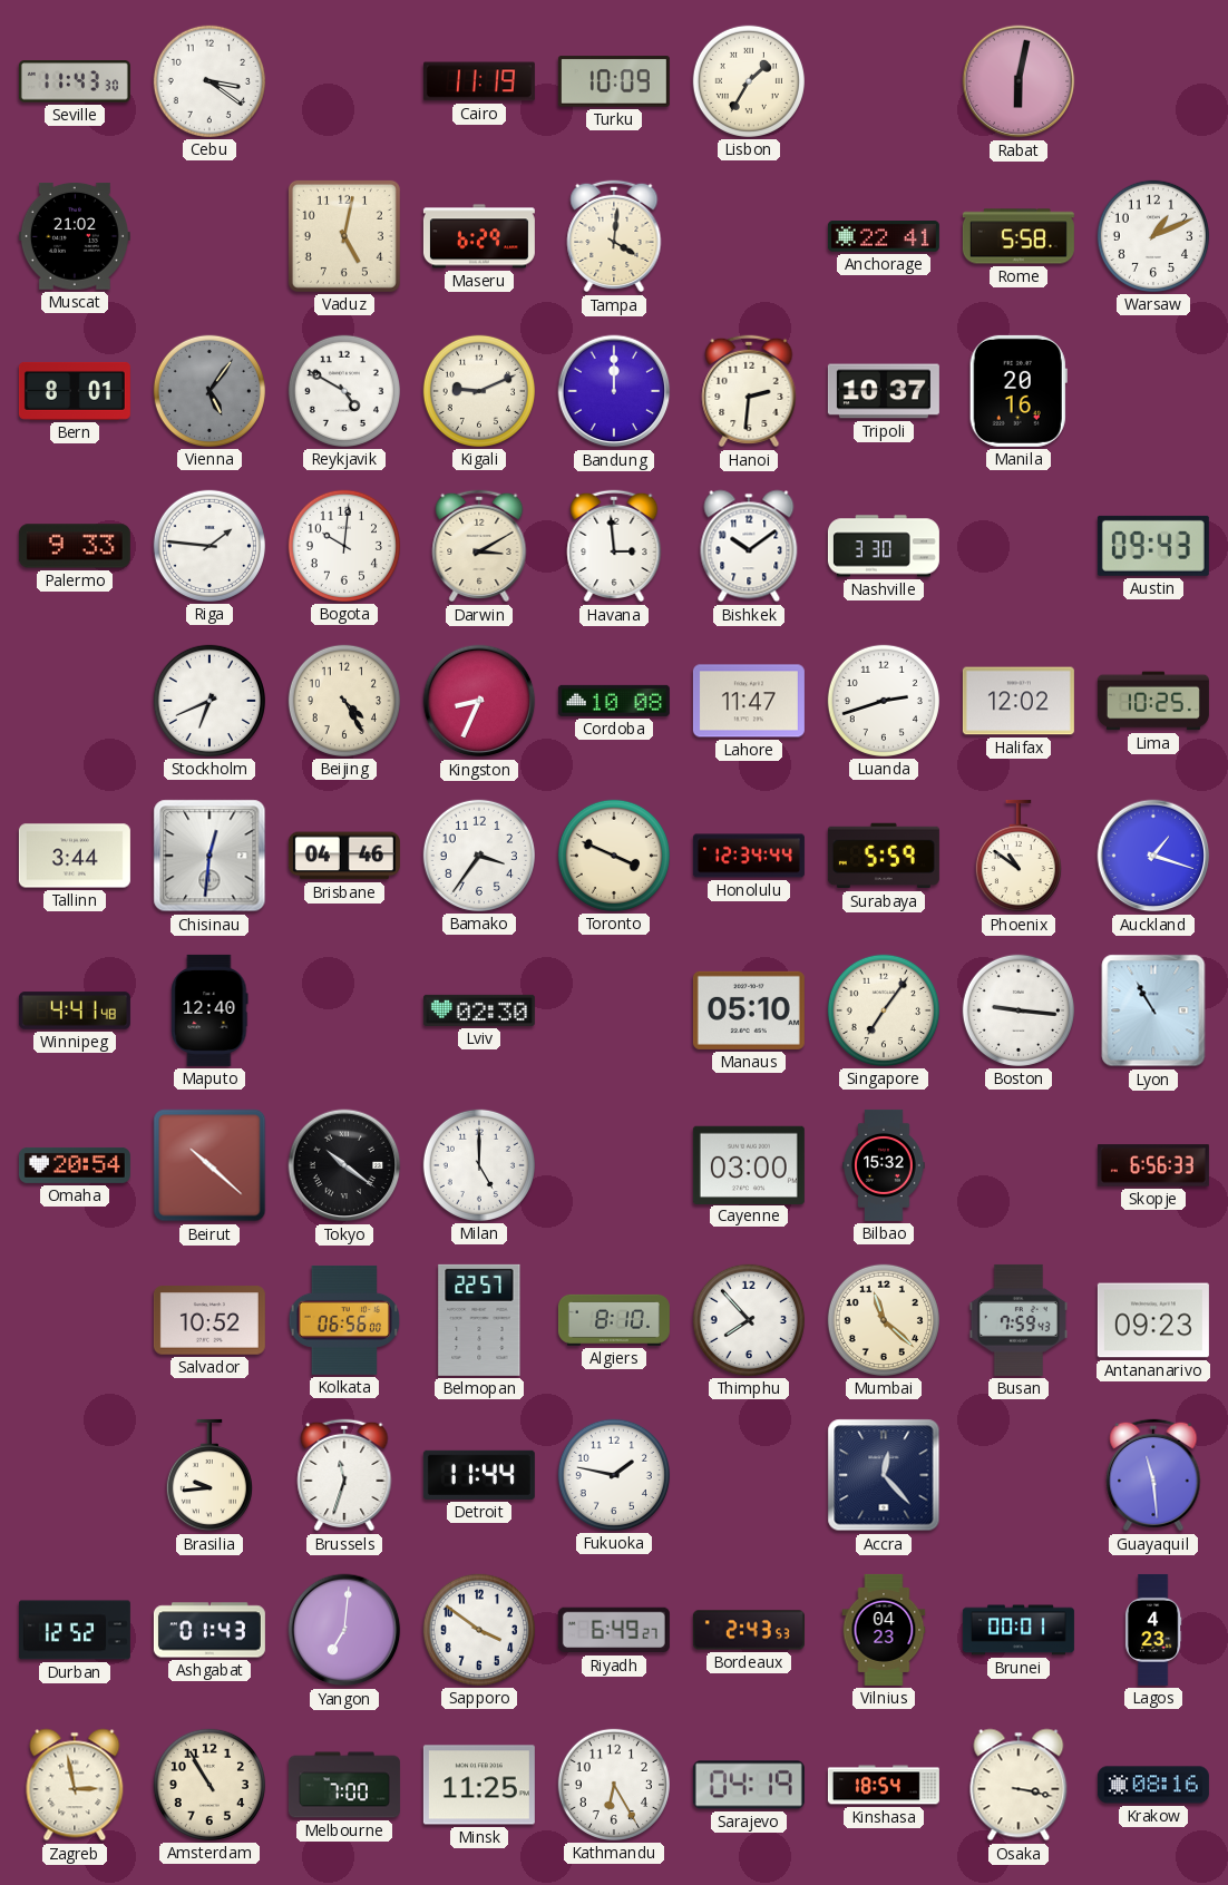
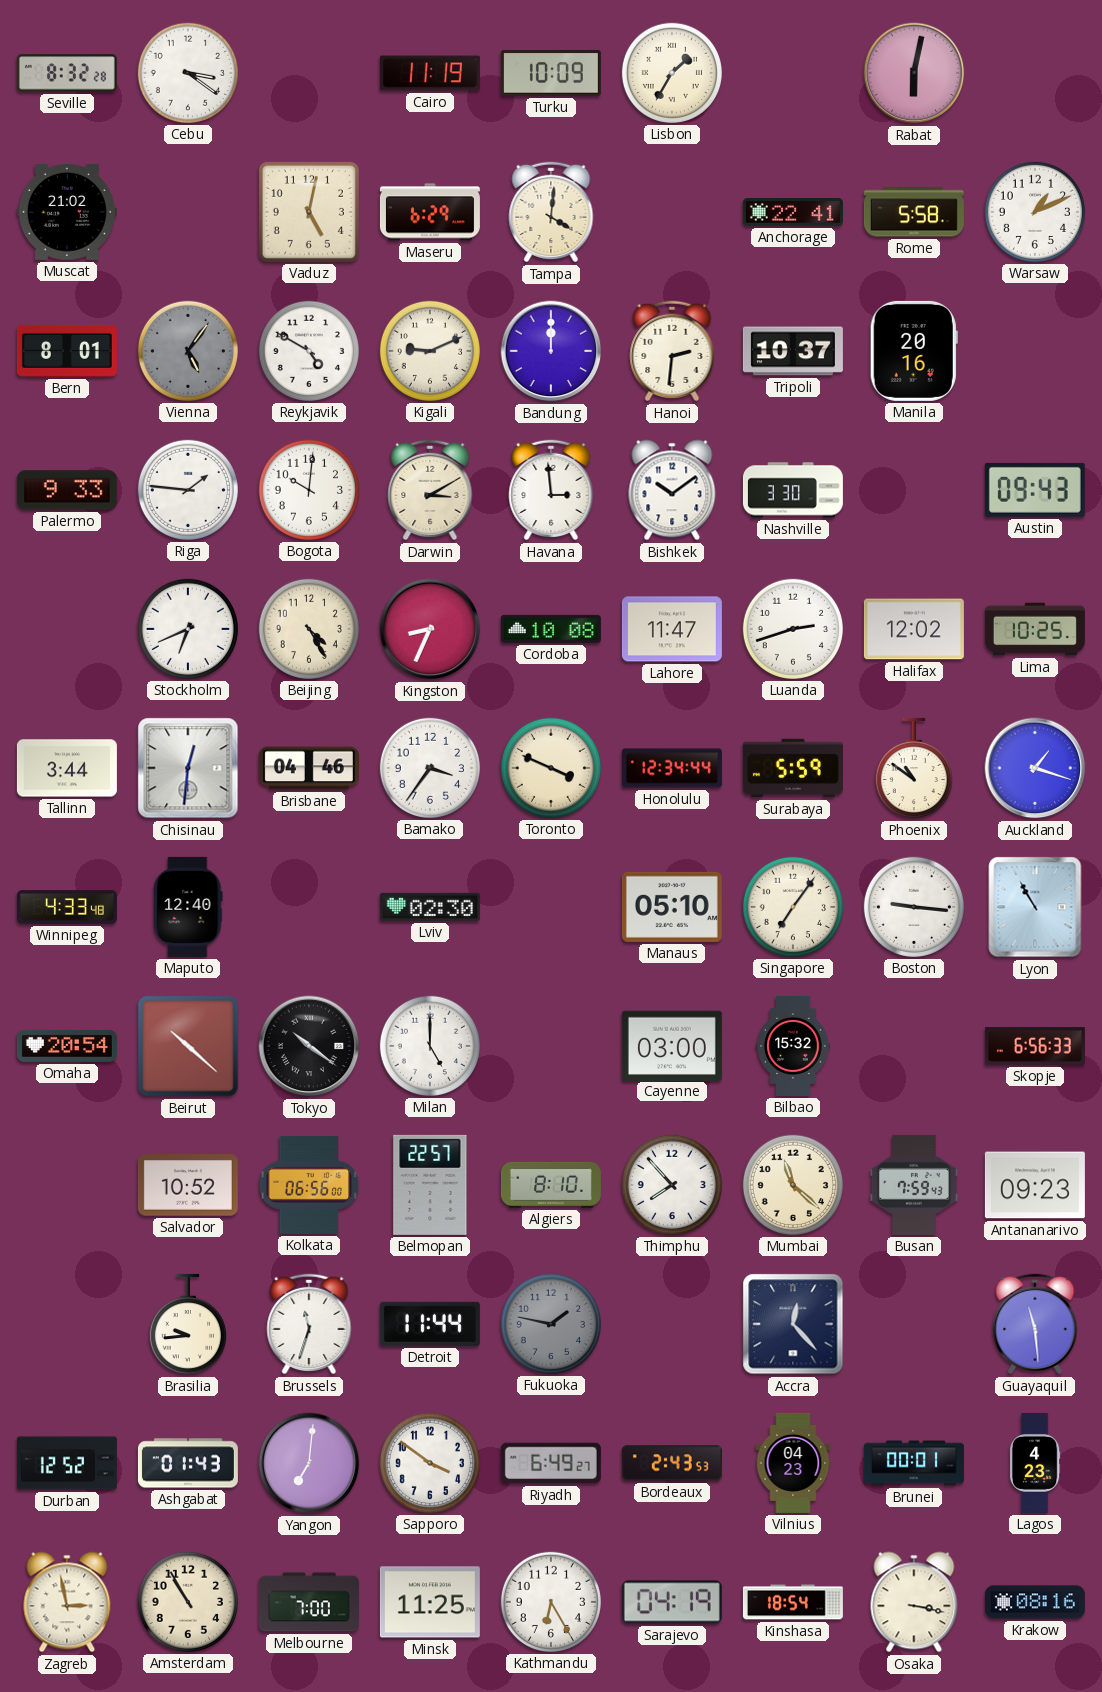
Seville: 11:43 -> 8:32
Winnipeg: 4:41 -> 4:33
Fukuoka dial: white -> grey
